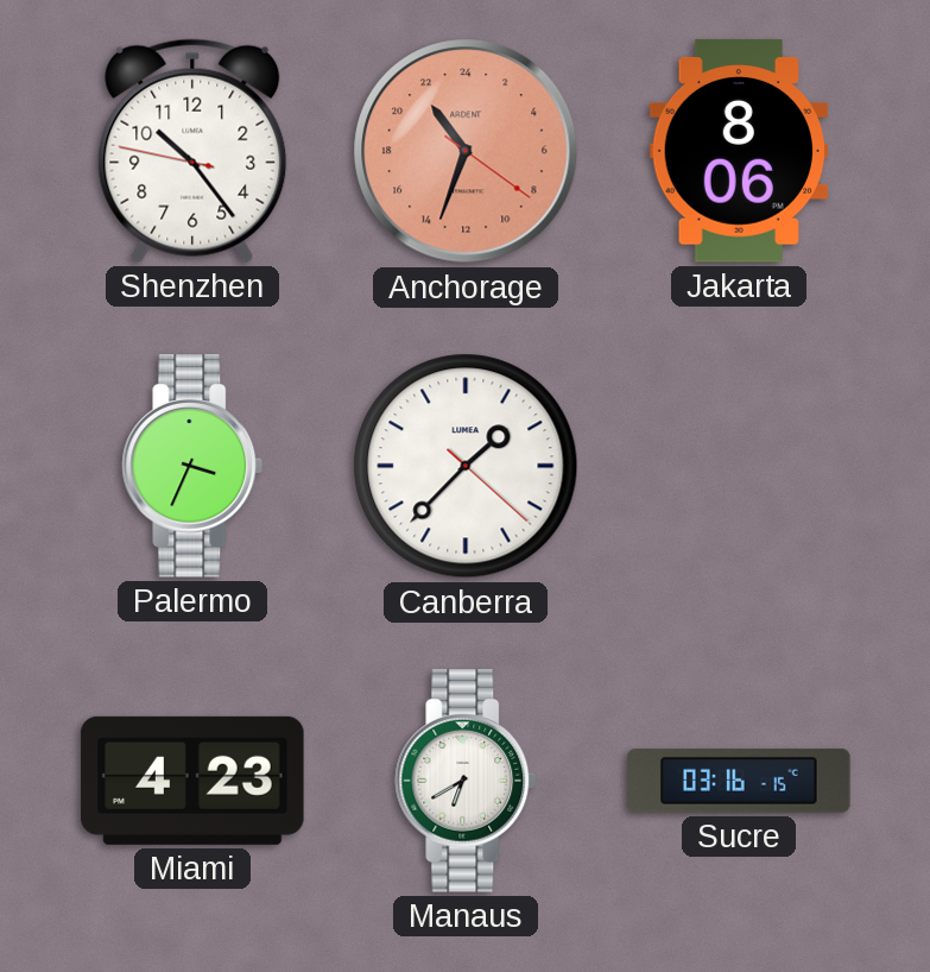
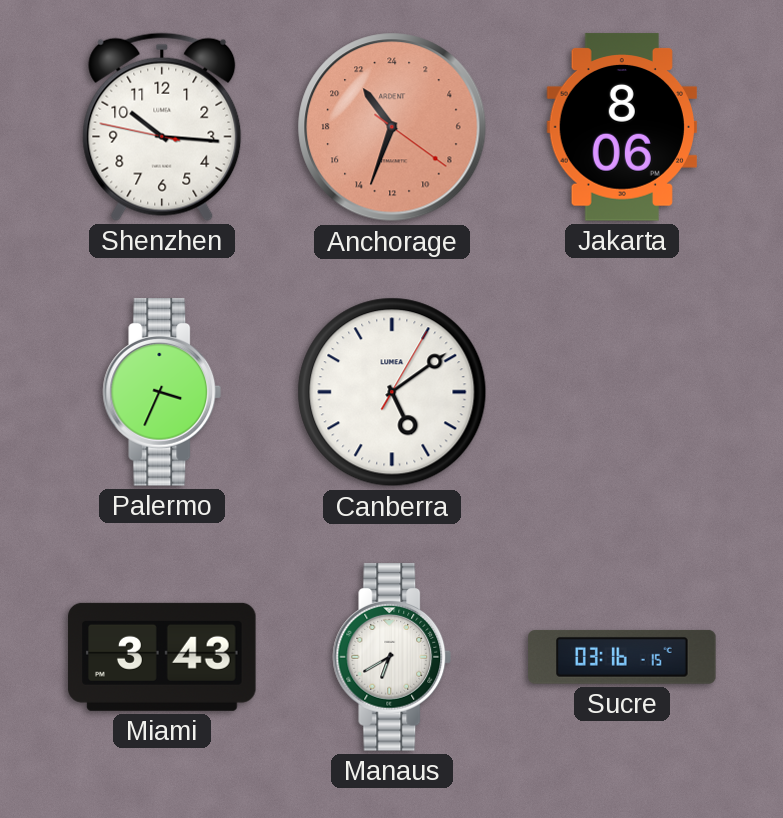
Shenzhen: 10:23 -> 10:15
Canberra: 1:37 -> 5:09
Miami: 4:23 -> 3:43
